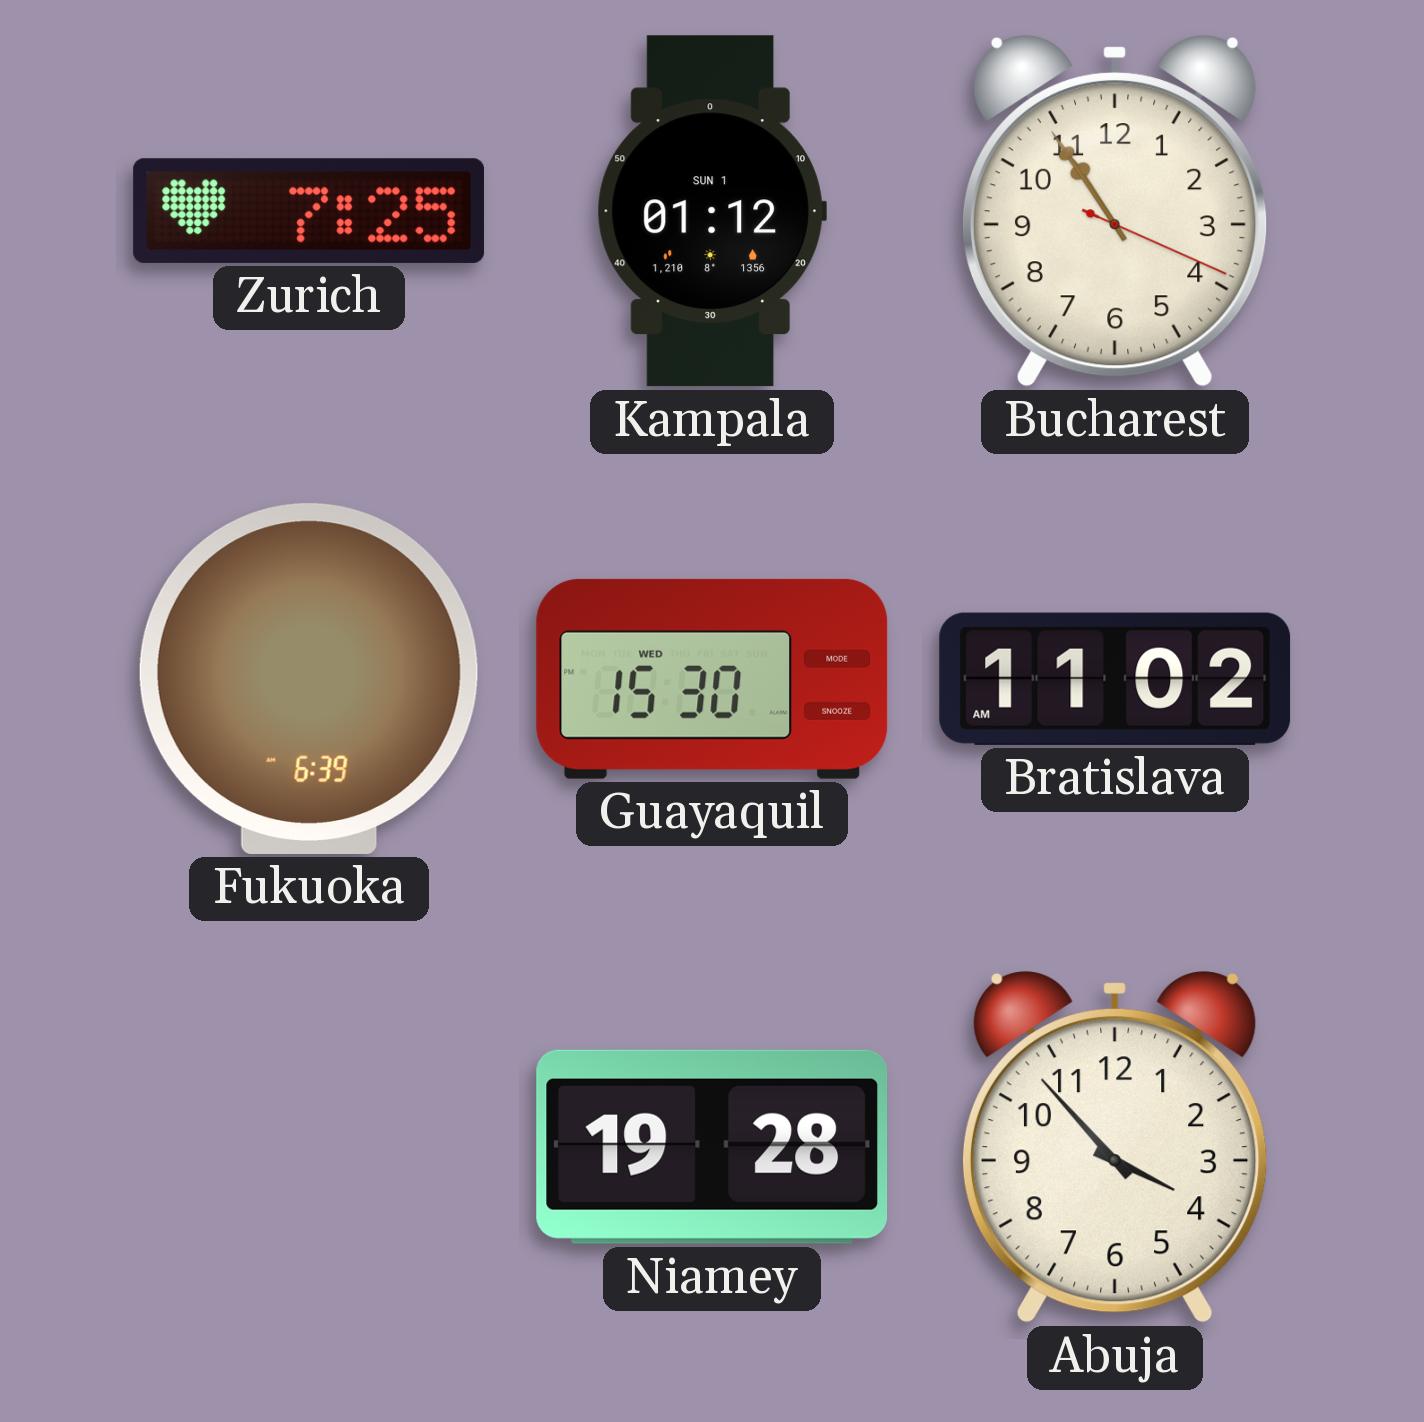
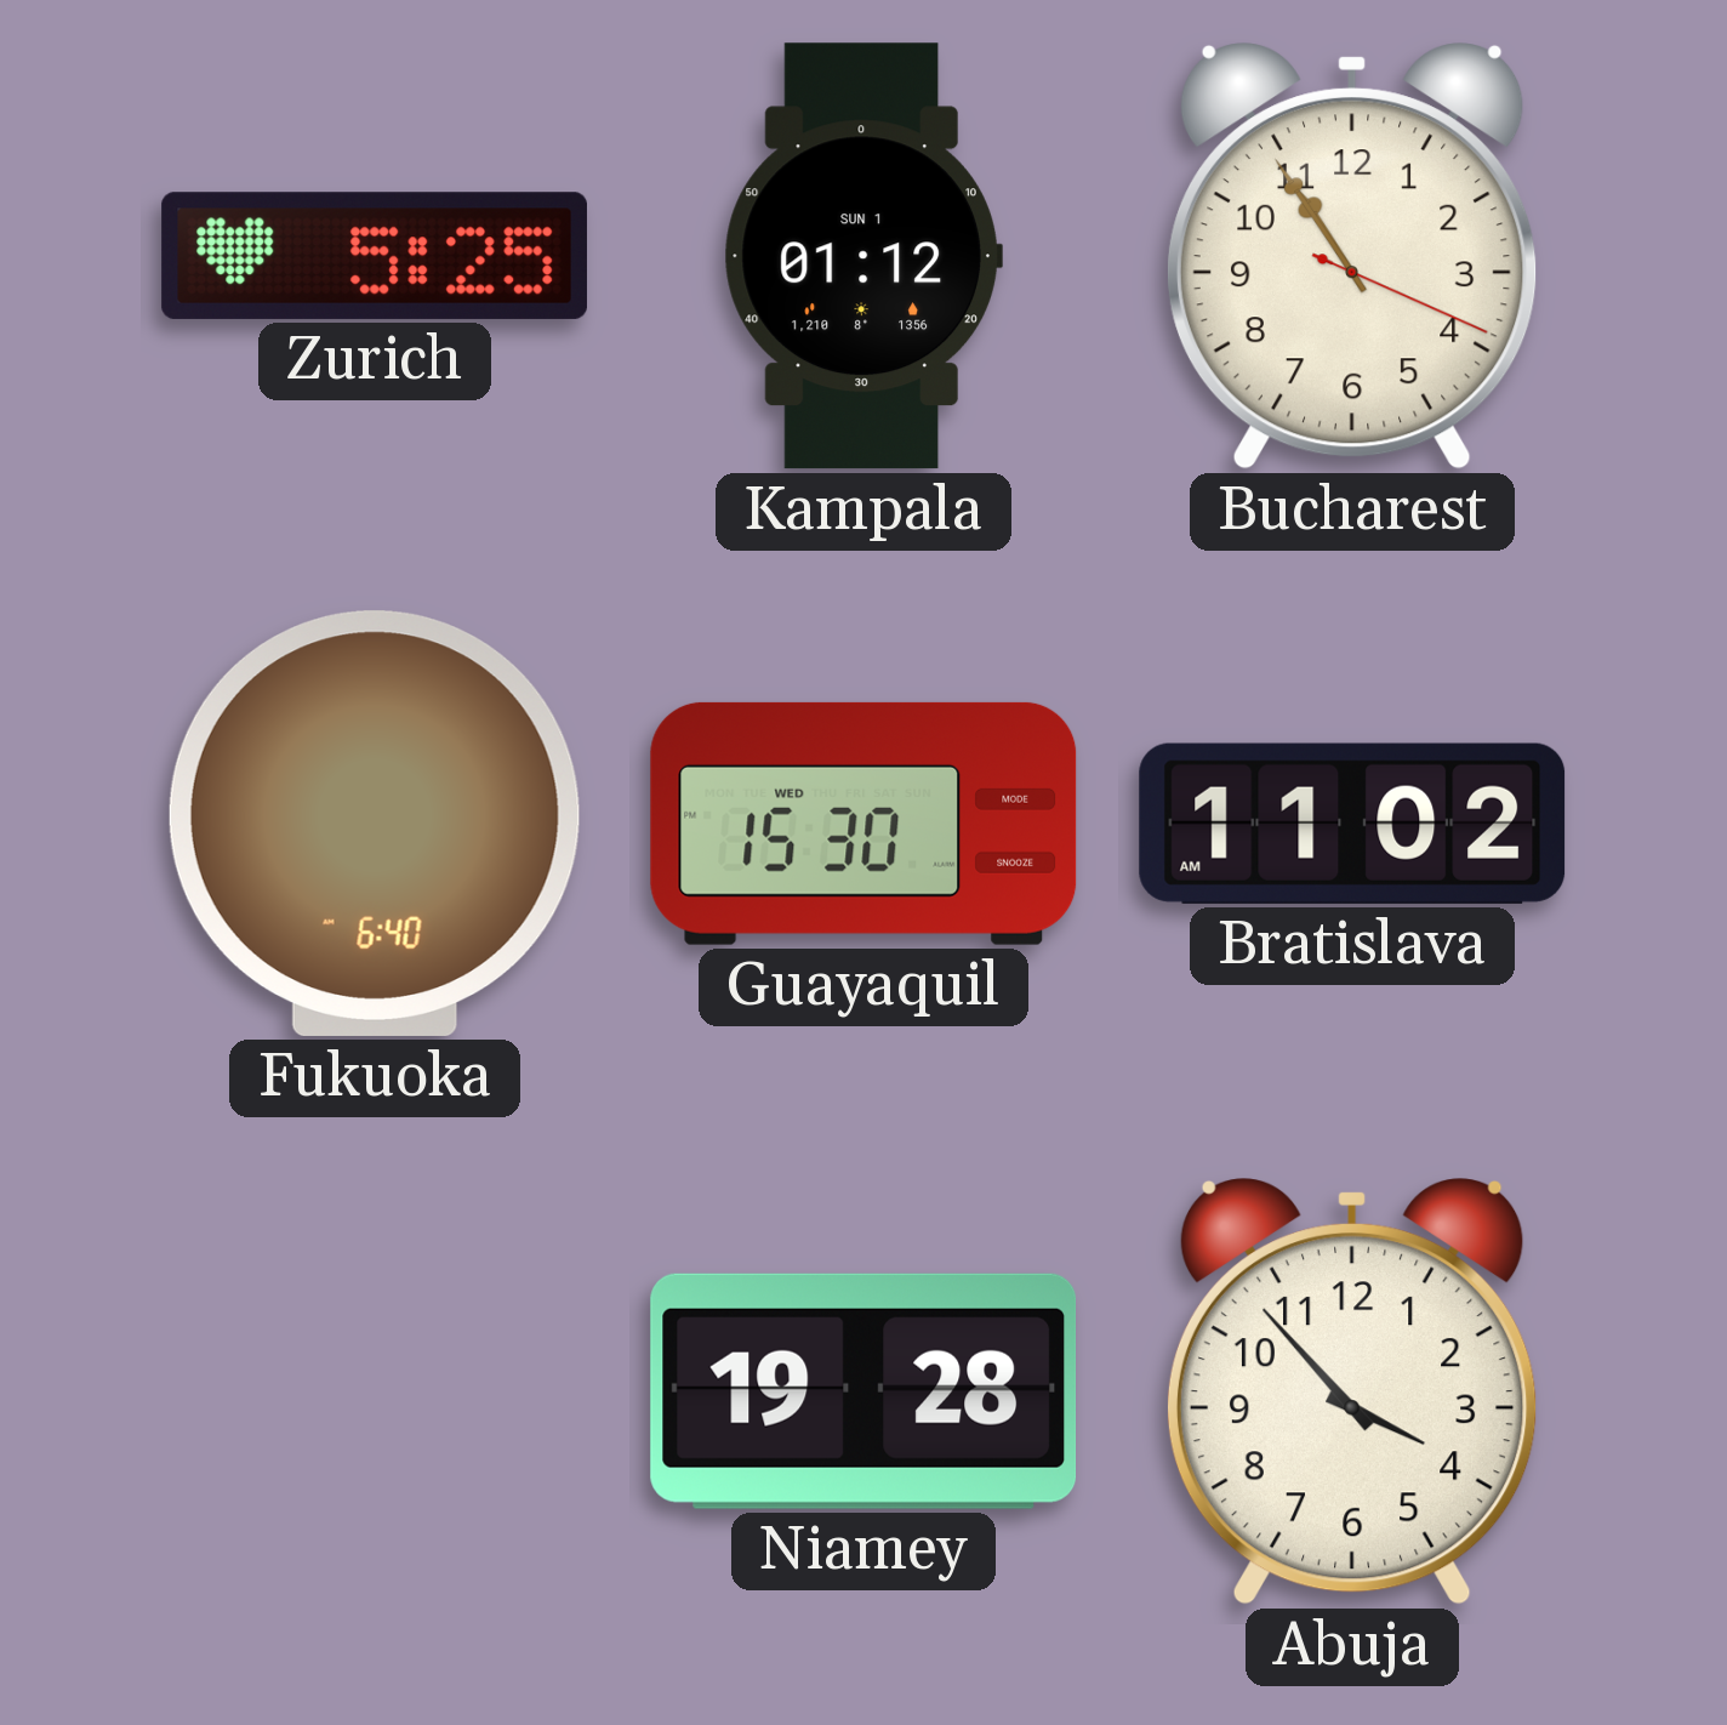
Zurich: 7:25 -> 5:25
Fukuoka: 6:39 -> 6:40
